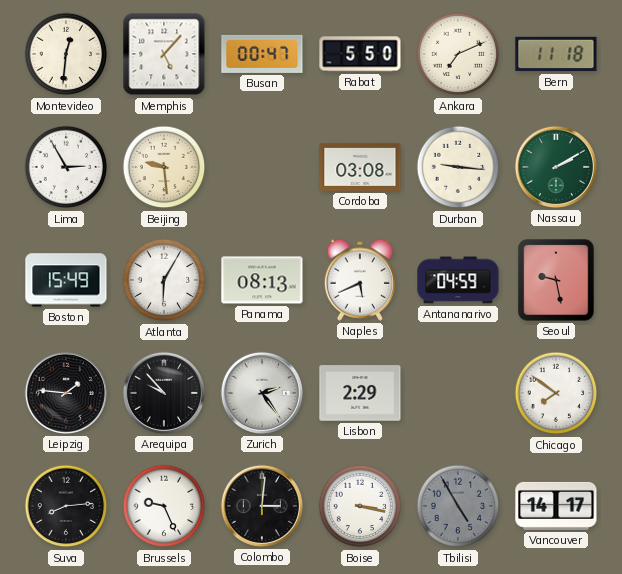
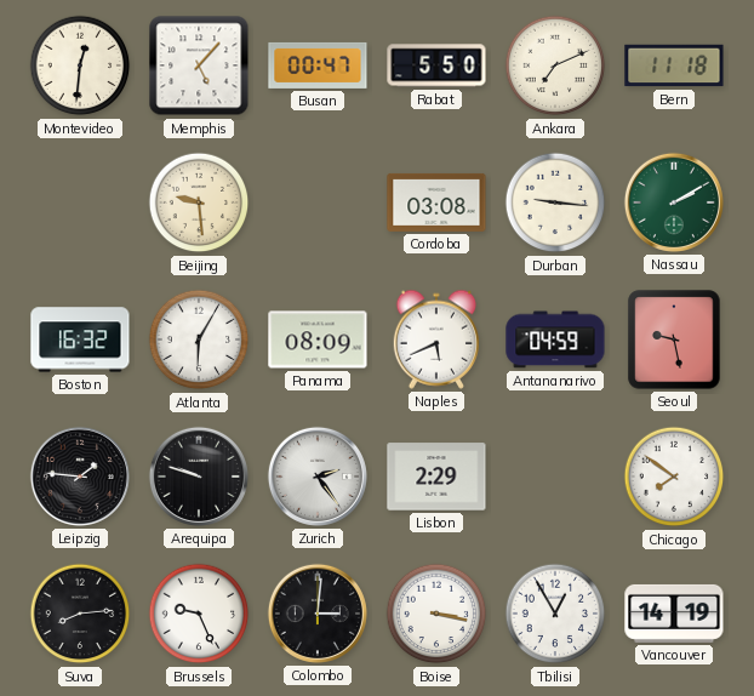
Lima: 2:55 -> none
Boston: 15:49 -> 16:32
Panama: 08:13 -> 08:09
Arequipa: 9:53 -> 9:48
Tbilisi: 4:55 -> 12:55
Tbilisi dial: grey -> white
Vancouver: 14:17 -> 14:19
